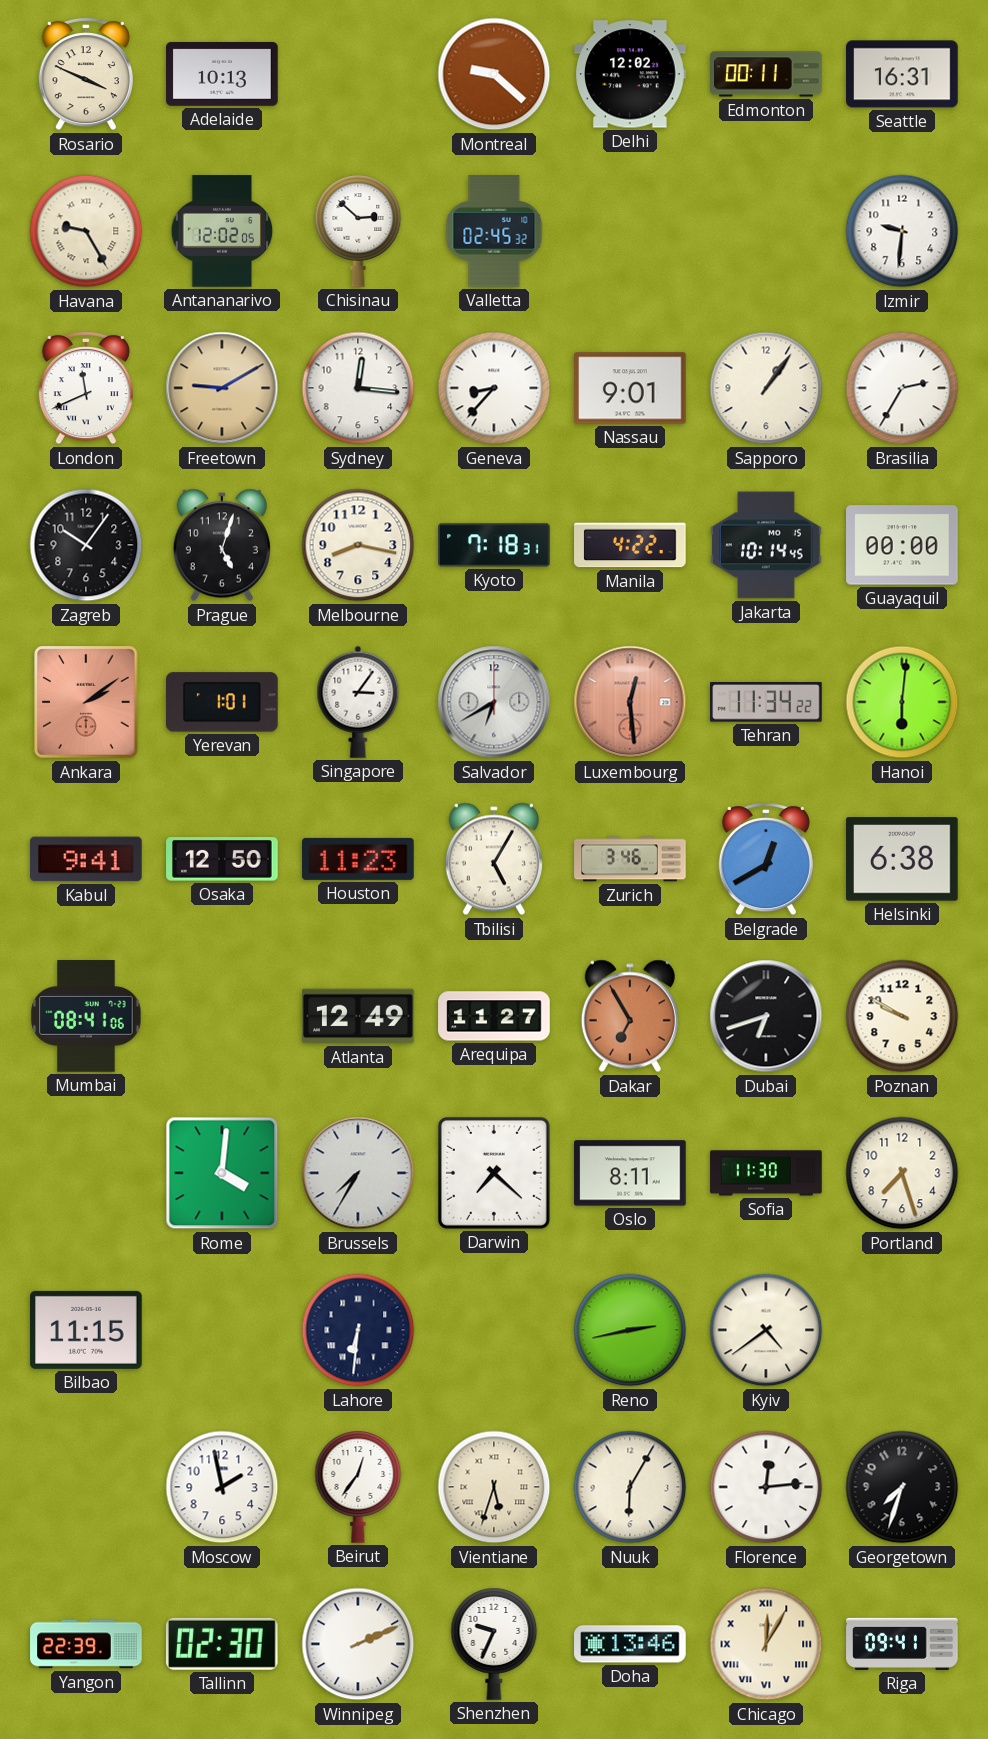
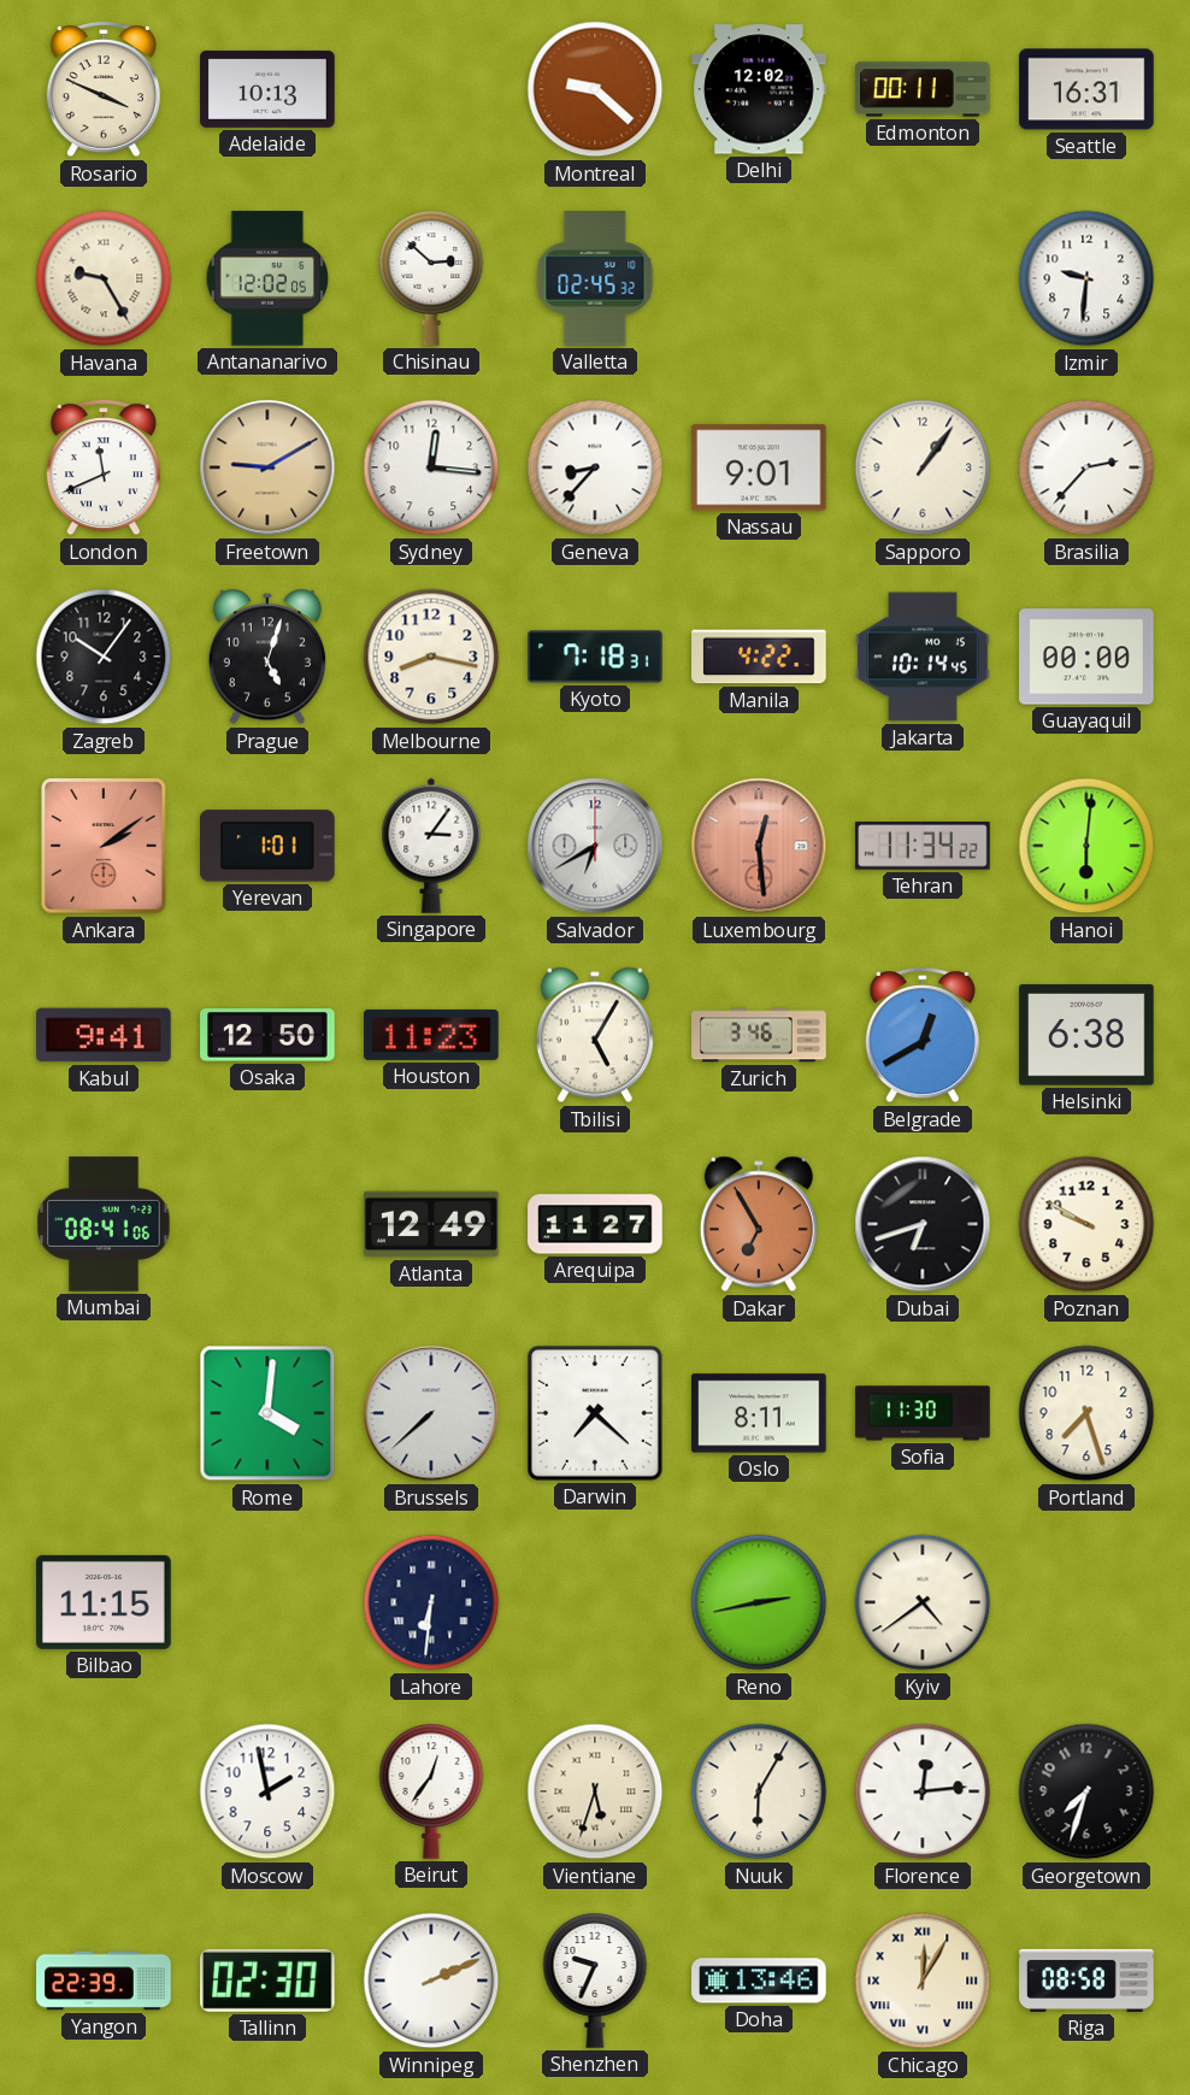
Brasilia: 2:35 -> 2:37
Brussels: 7:35 -> 7:38
Riga: 09:41 -> 08:58
